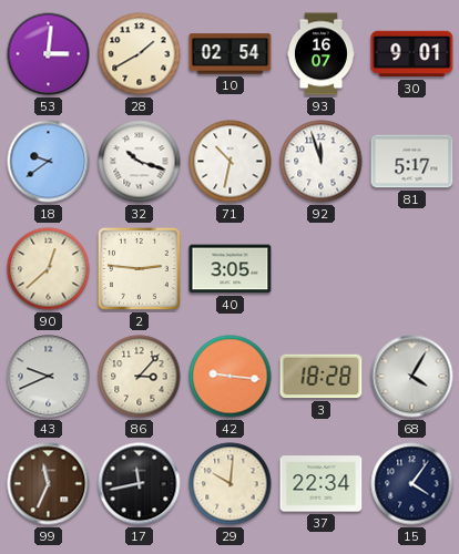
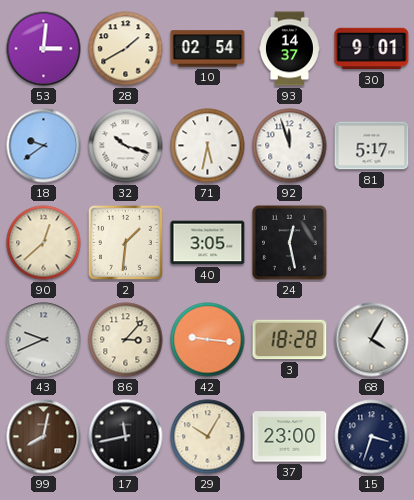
93: 16:07 -> 14:37
71: 10:32 -> 5:32
2: 2:46 -> 1:31
24: none -> 12:28
99: 11:34 -> 8:02
29: 10:01 -> 10:05
37: 22:34 -> 23:00
15: 4:06 -> 3:33
